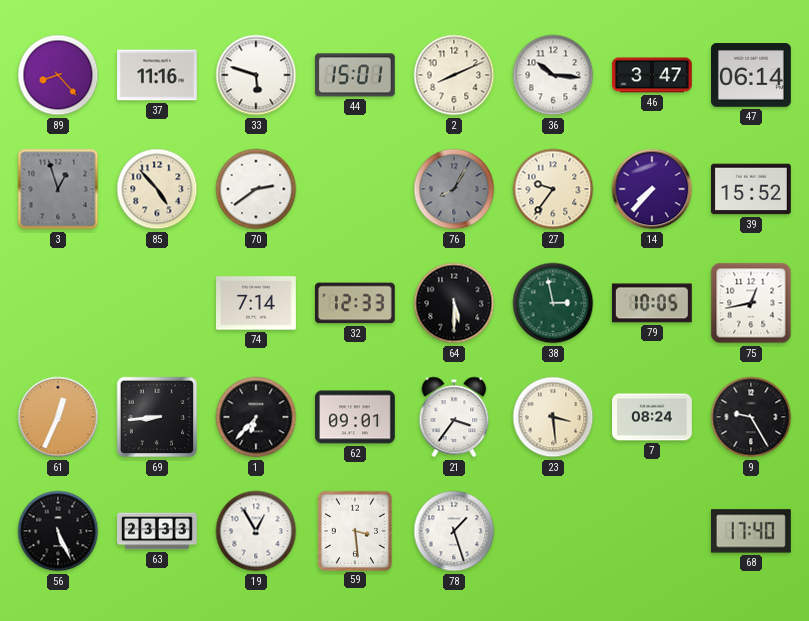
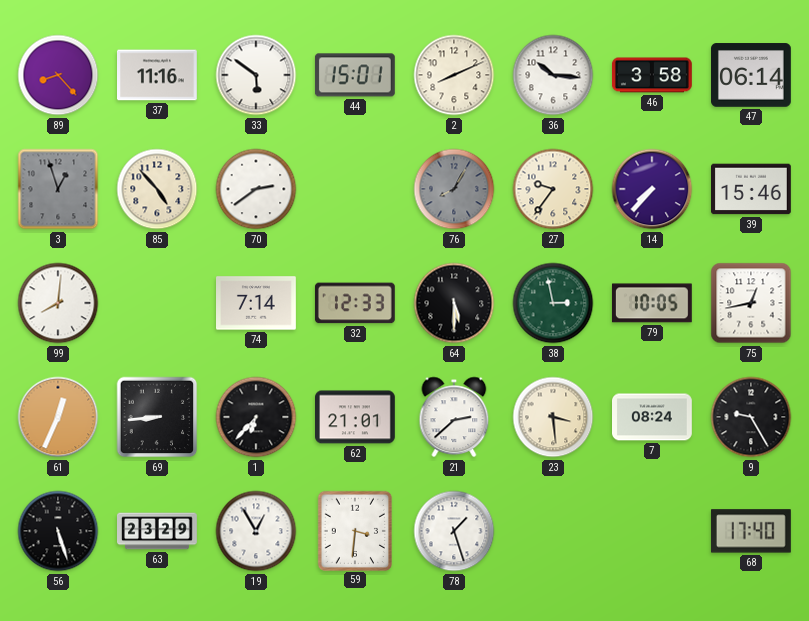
33: 5:48 -> 5:51
46: 3:47 -> 3:58
39: 15:52 -> 15:46
99: none -> 8:01
62: 09:01 -> 21:01
21: 3:36 -> 2:38
56: 5:26 -> 5:27
63: 23:33 -> 23:29
59: 3:29 -> 3:31
